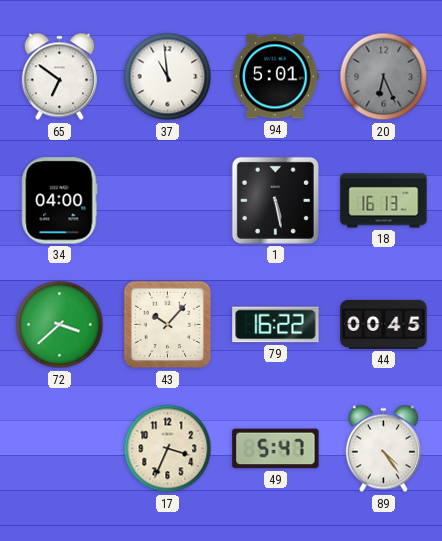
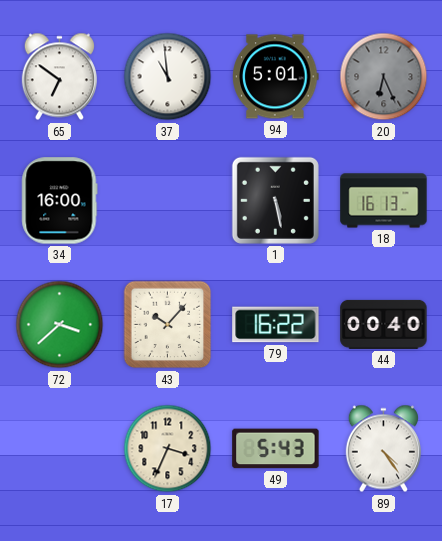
34: 04:00 -> 16:00
44: 00:45 -> 00:40
49: 5:47 -> 5:43
